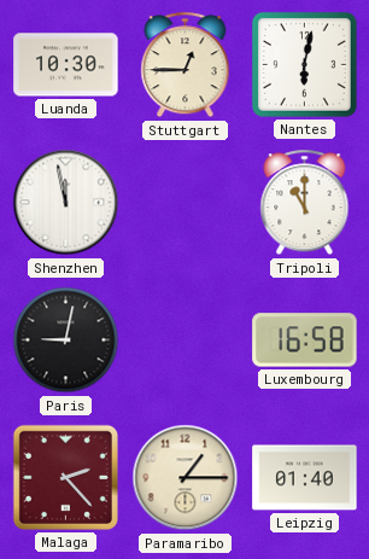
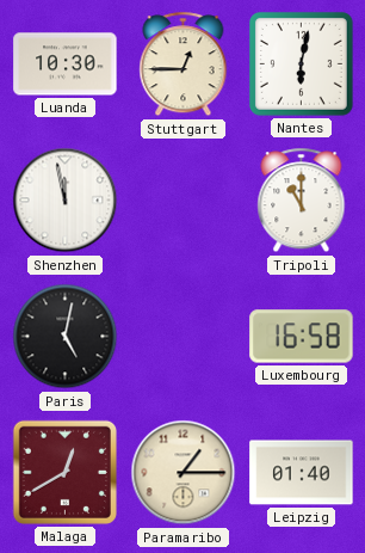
Paris: 9:02 -> 5:02
Malaga: 2:23 -> 12:40
